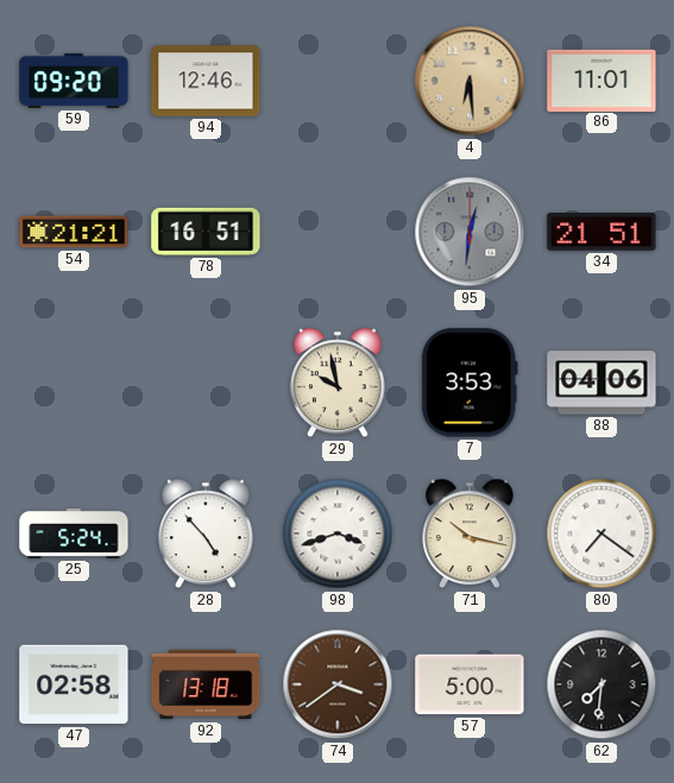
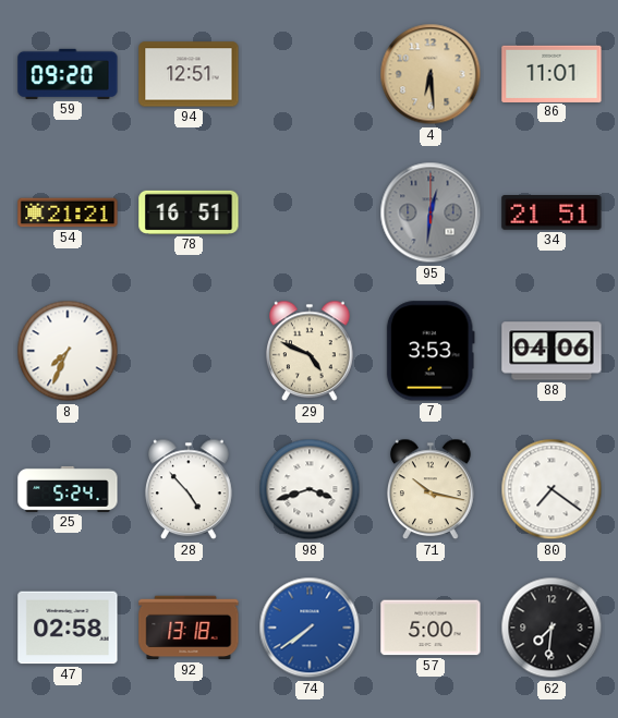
94: 12:46 -> 12:51
8: none -> 7:34
29: 9:58 -> 4:49
74: 3:39 -> 7:39
74 dial: brown -> blue
